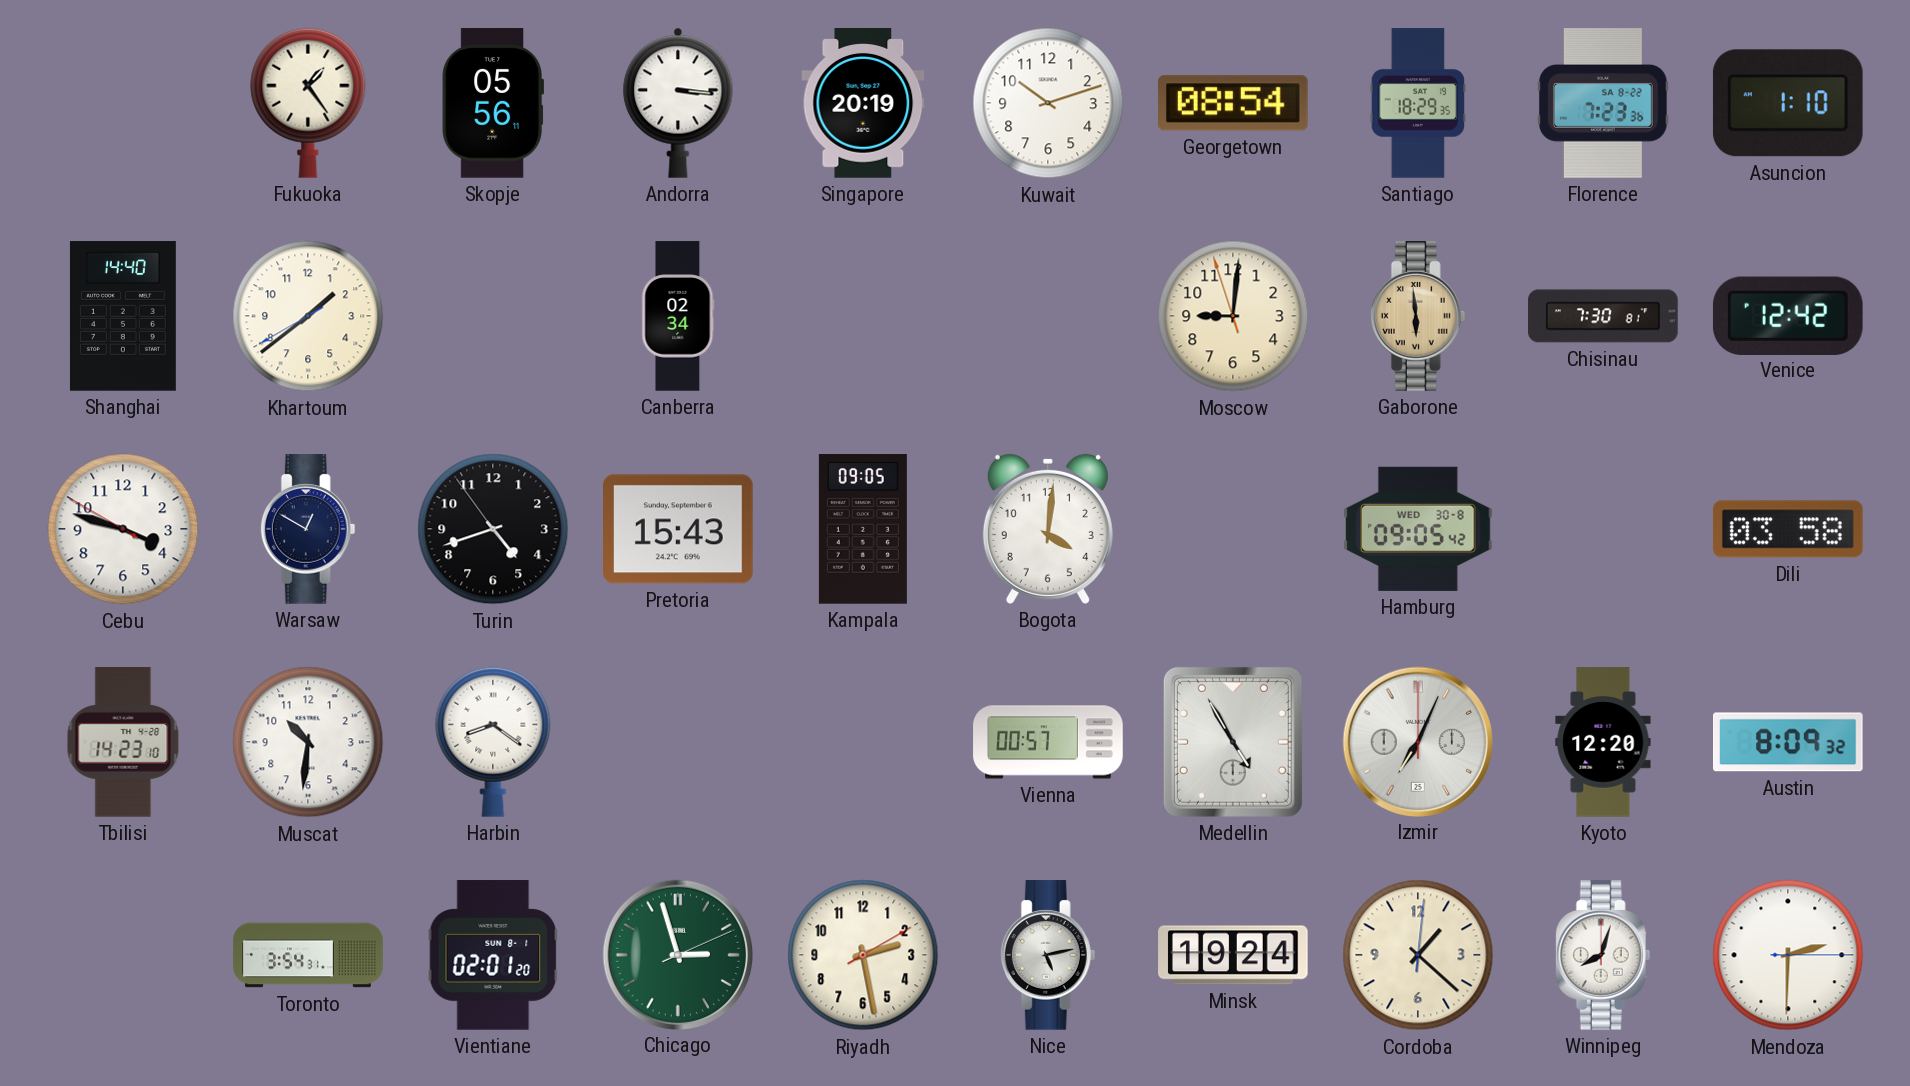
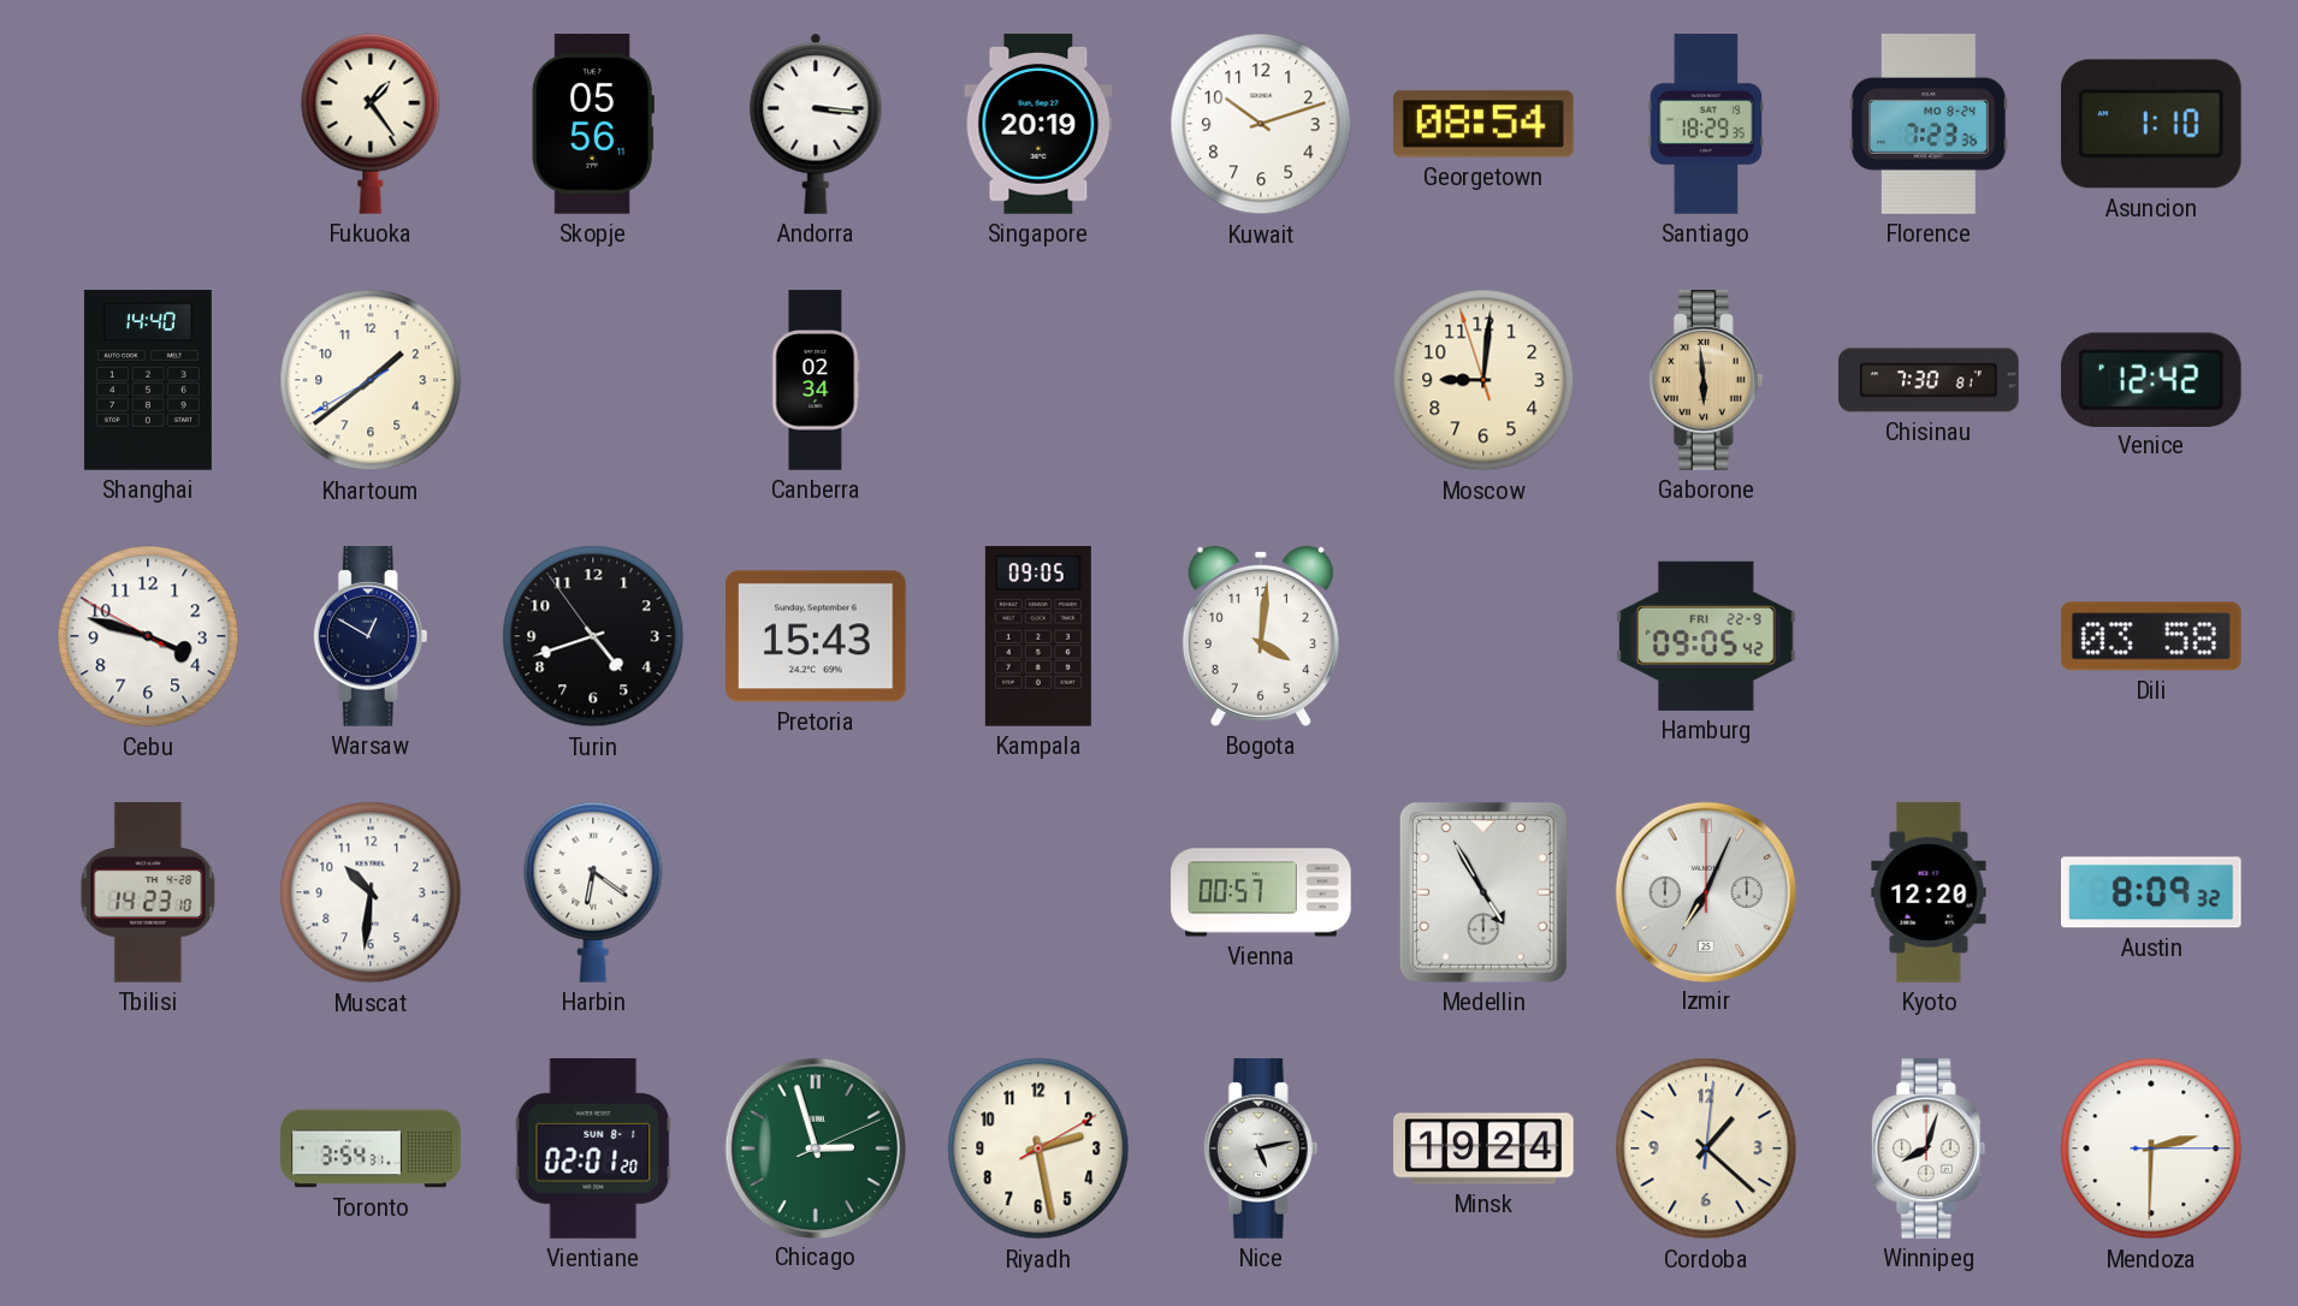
Florence date: SA 8-22 -> MO 8-24
Hamburg date: WED 30-8 -> FRI 22-9
Harbin: 8:21 -> 6:21
